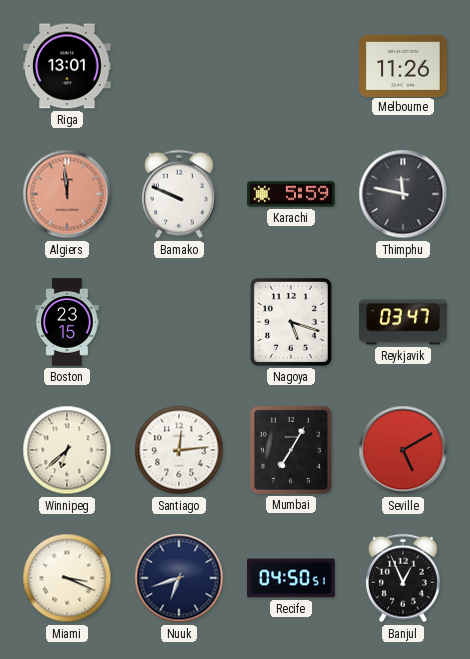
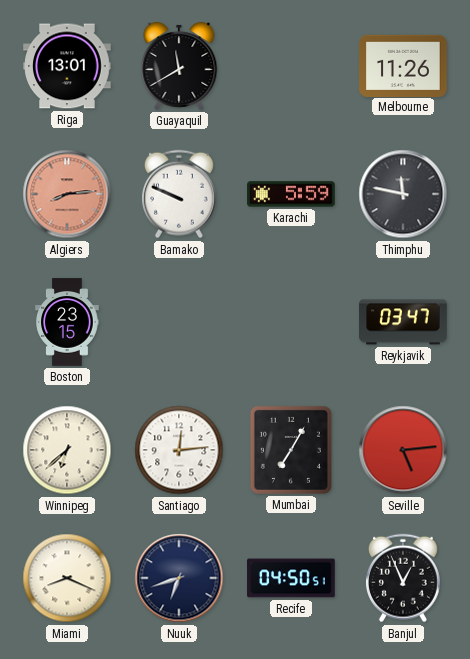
Guayaquil: none -> 11:40
Algiers: 11:59 -> 8:14
Nagoya: 5:18 -> none
Seville: 5:10 -> 5:14
Miami: 3:19 -> 8:19
